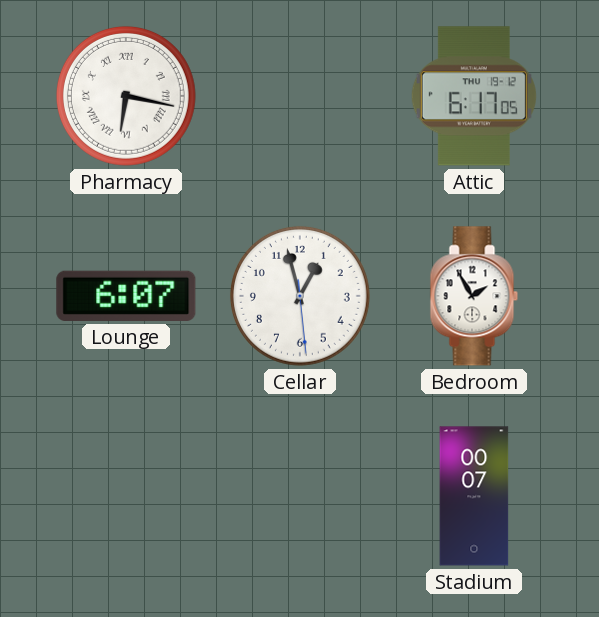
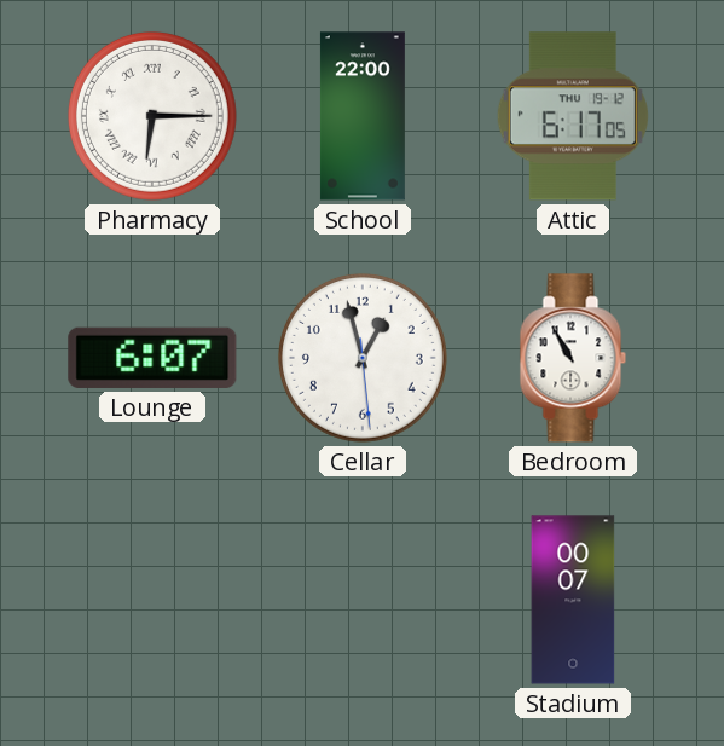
Pharmacy: 6:17 -> 6:15
School: none -> 22:00
Bedroom: 1:55 -> 10:55
